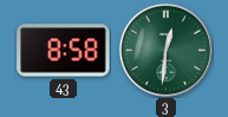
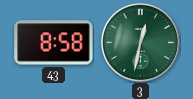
3: 12:31 -> 12:32
